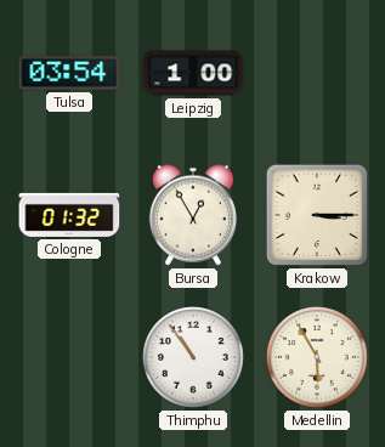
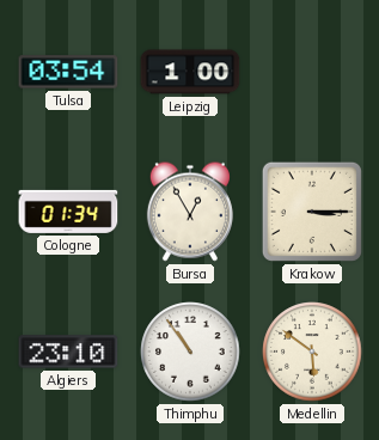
Cologne: 01:32 -> 01:34
Algiers: none -> 23:10
Medellin: 5:55 -> 5:51
